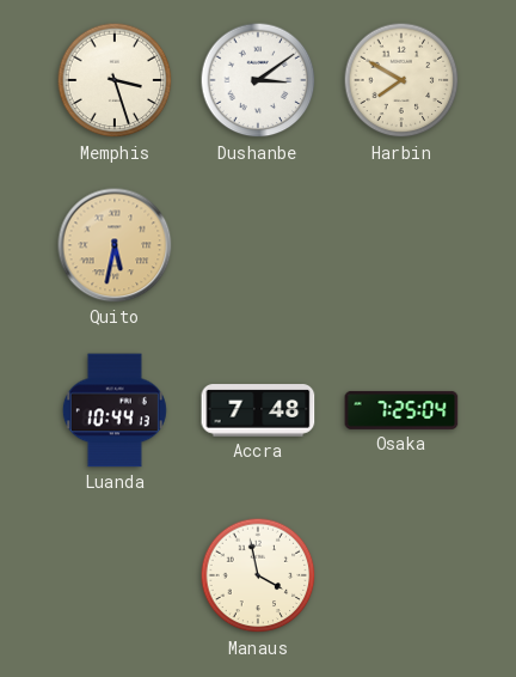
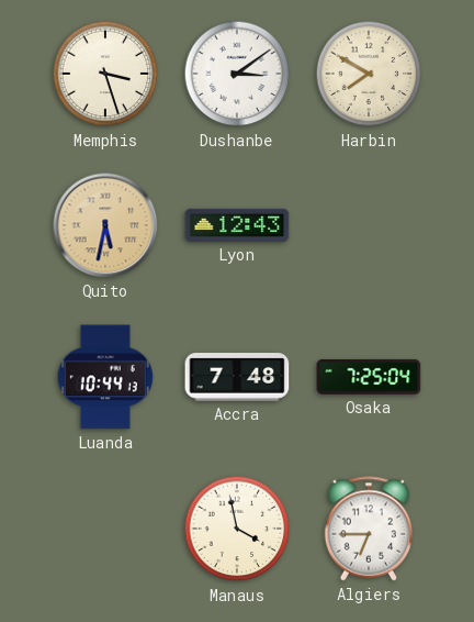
Lyon: none -> 12:43
Algiers: none -> 6:45
